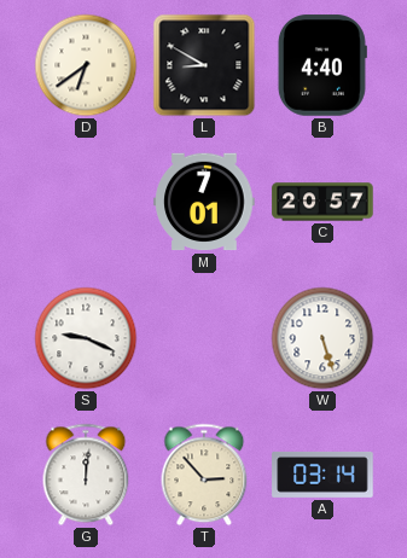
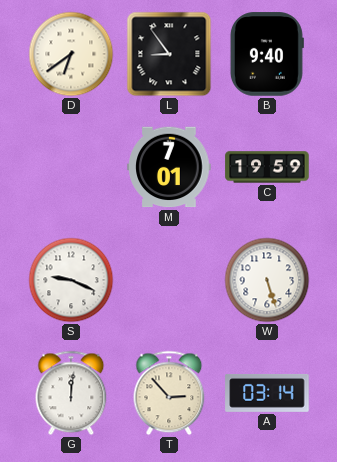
L: 8:50 -> 8:54
B: 4:40 -> 9:40
C: 20:57 -> 19:59
